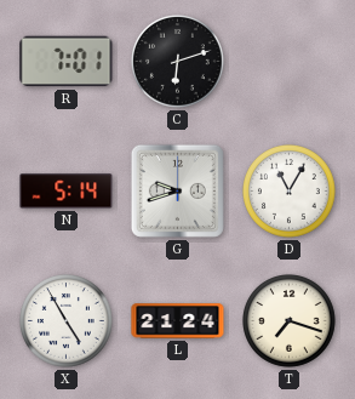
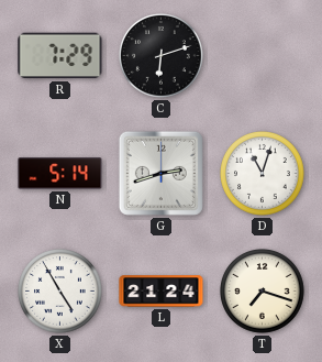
R: 7:01 -> 7:29
G: 9:42 -> 2:42
D: 11:05 -> 11:03
